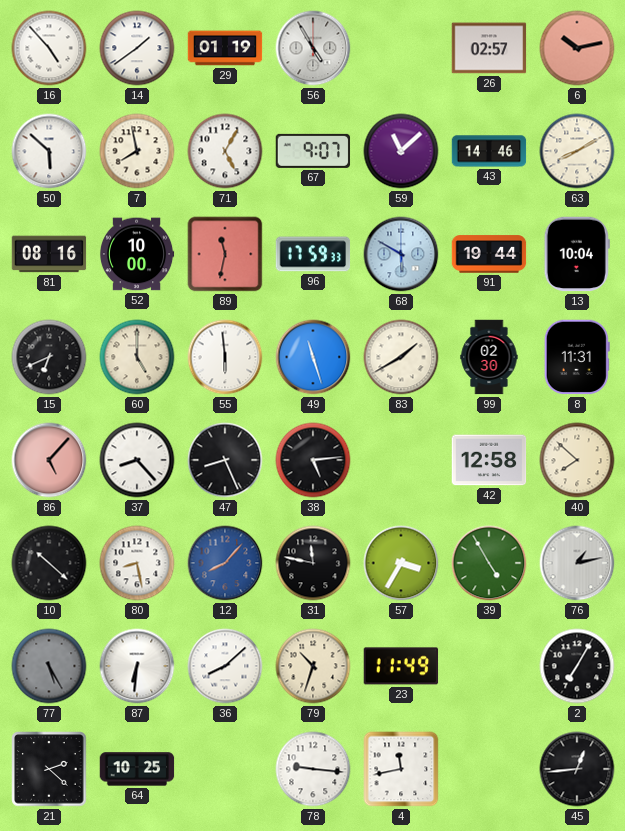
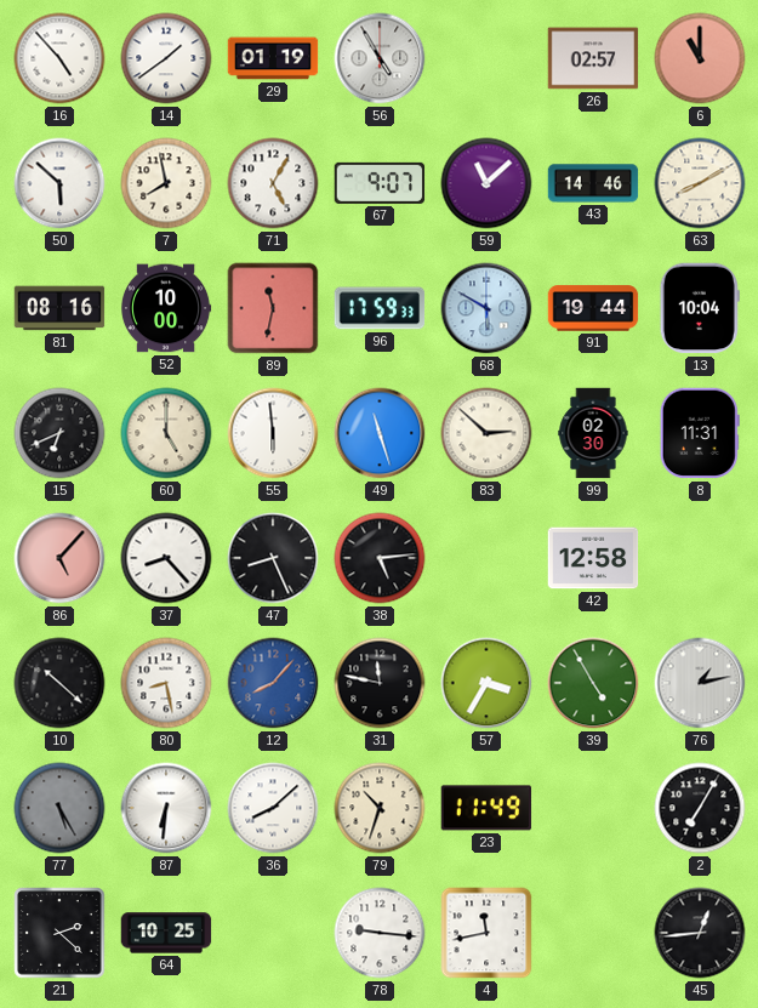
6: 10:13 -> 11:00
83: 1:40 -> 2:52
40: 7:52 -> none
